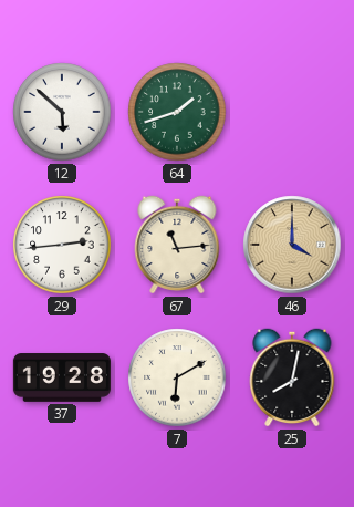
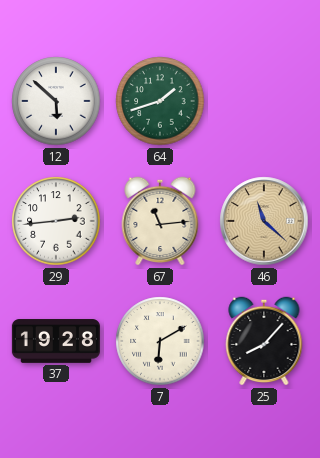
46: 4:00 -> 11:22
25: 8:02 -> 8:07
